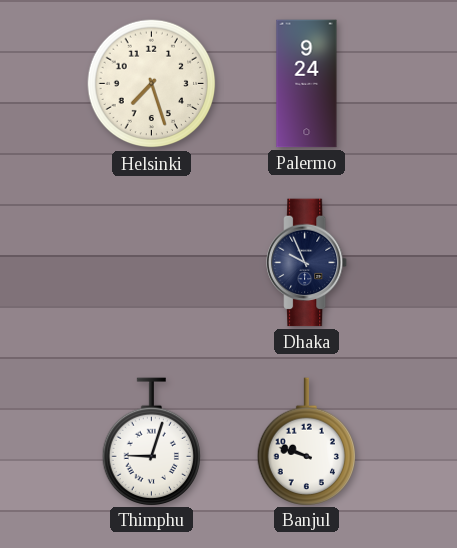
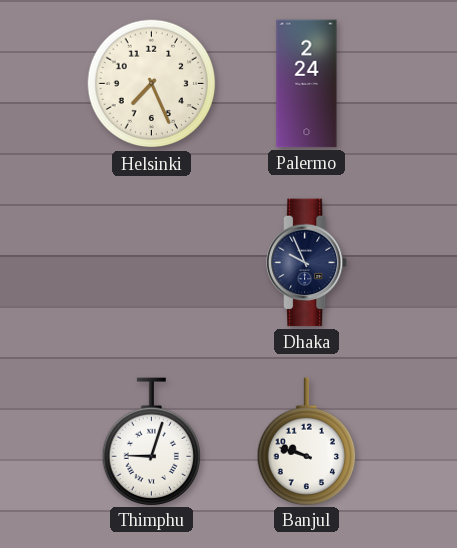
Helsinki: 7:27 -> 7:26
Palermo: 9:24 -> 2:24
